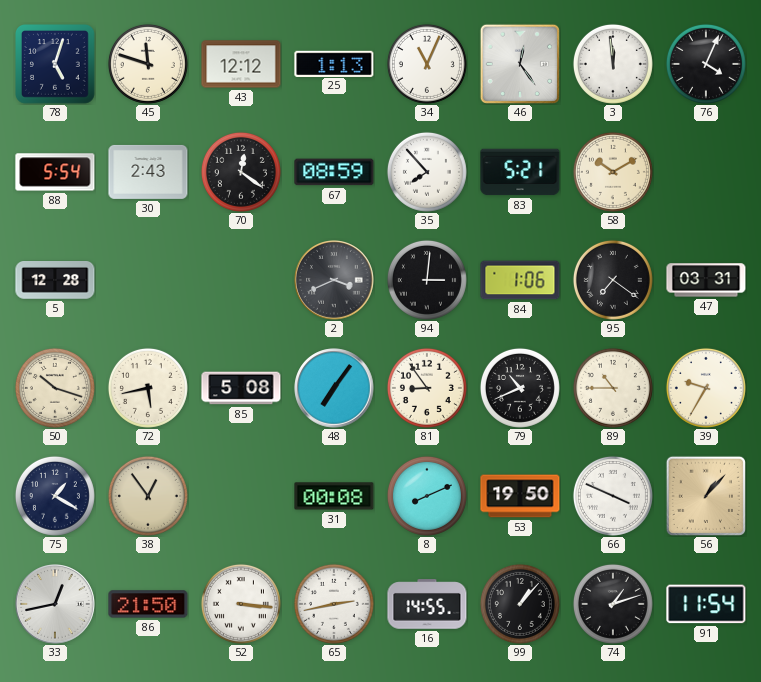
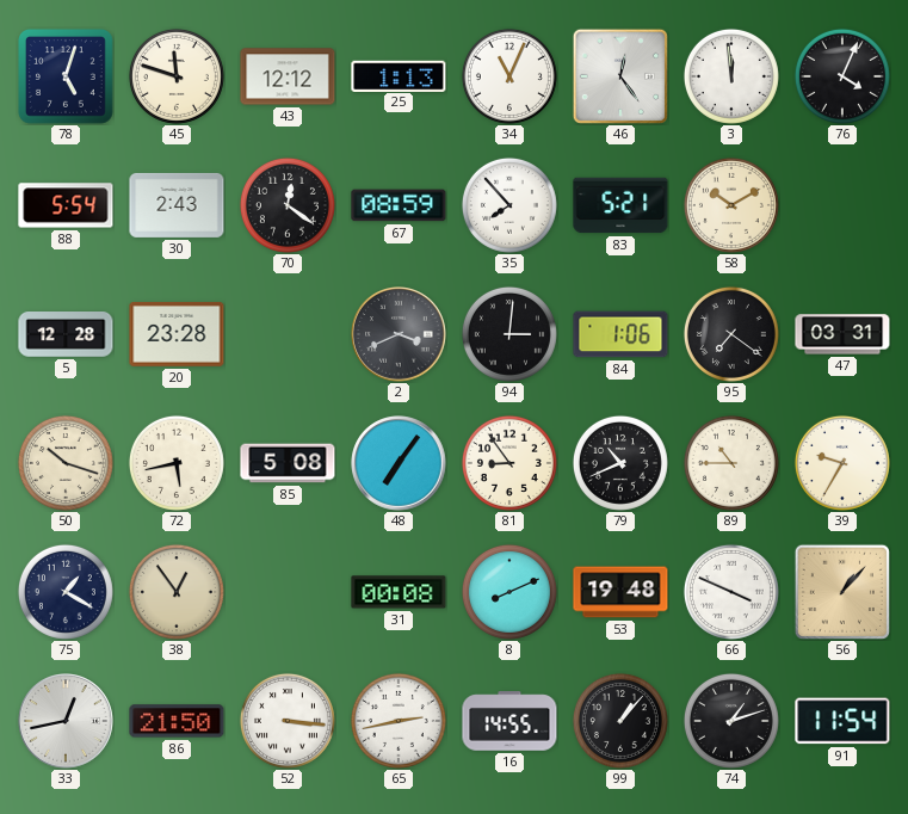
20: none -> 23:28
53: 19:50 -> 19:48
